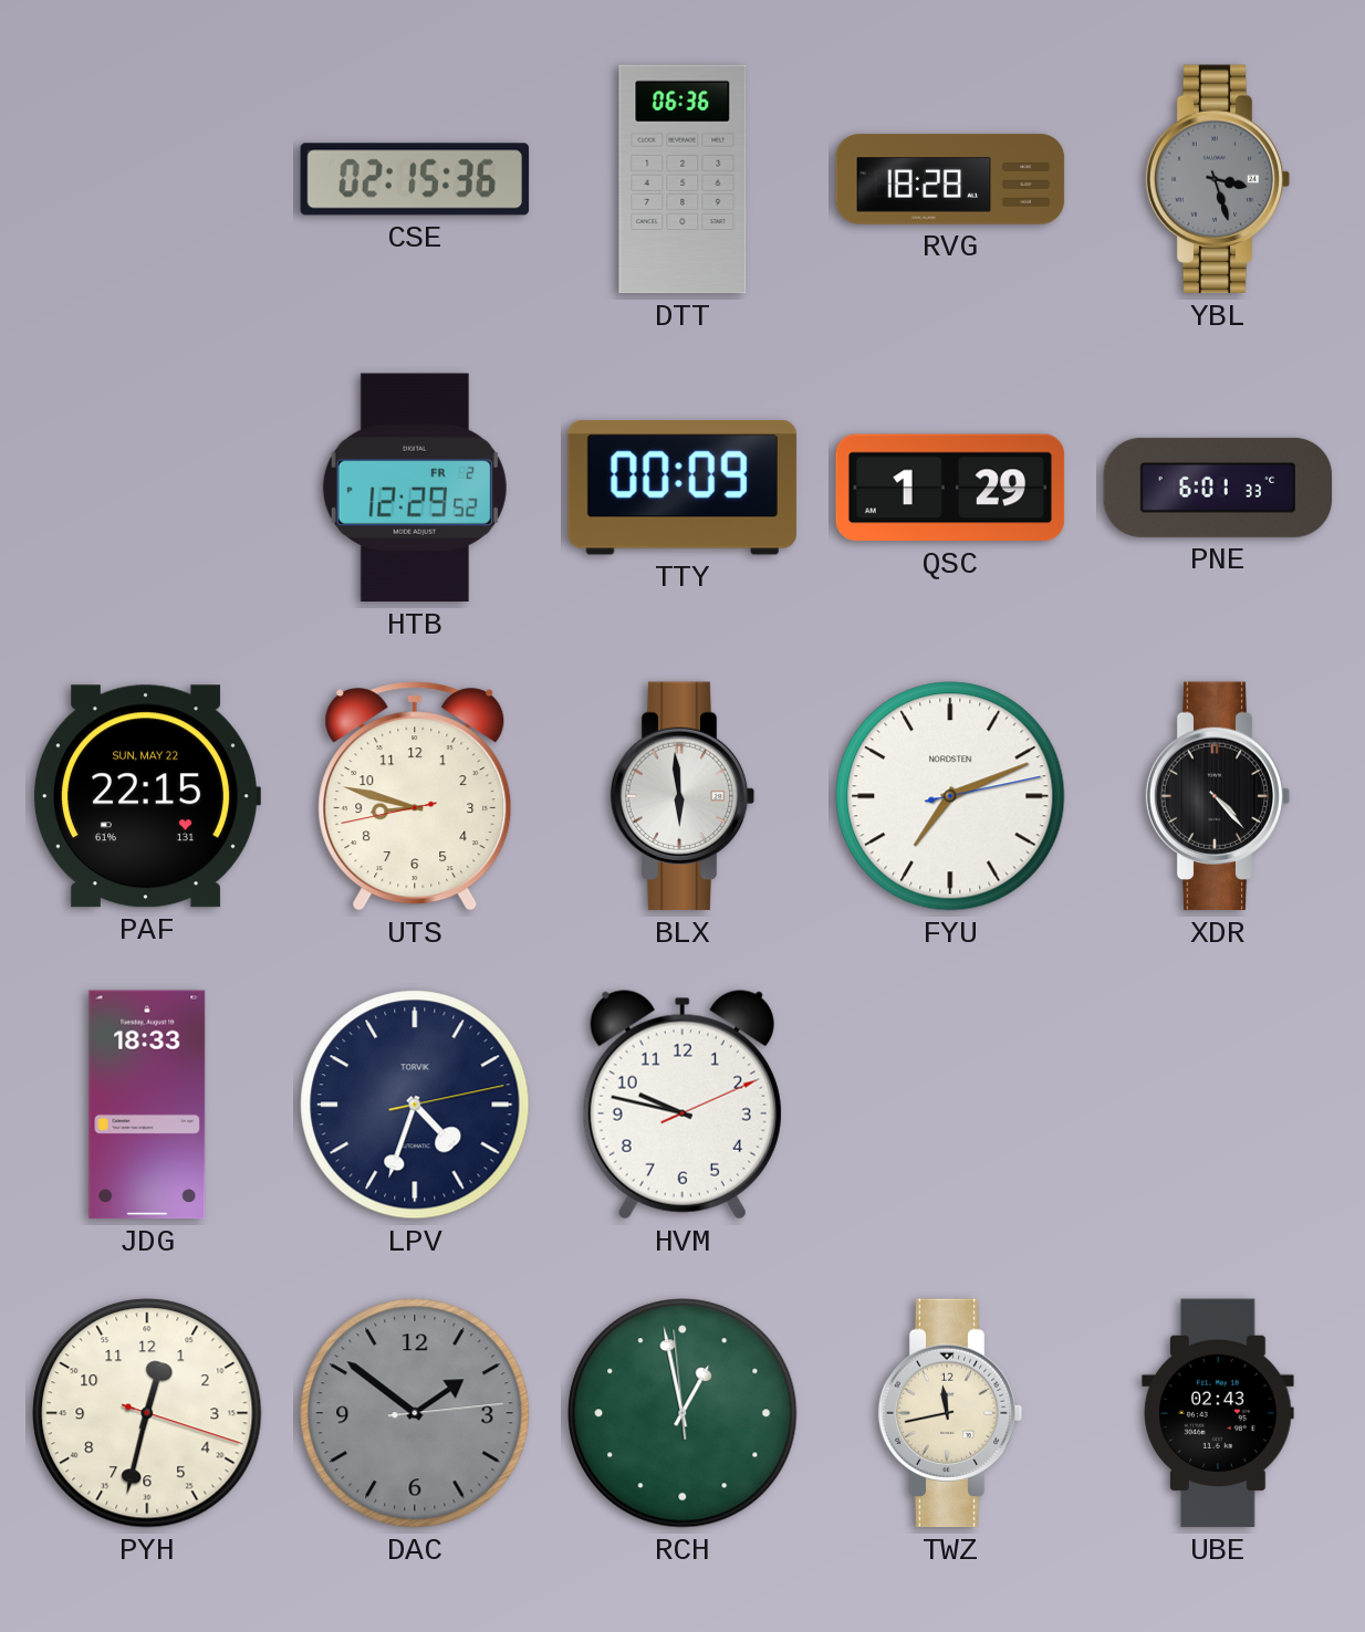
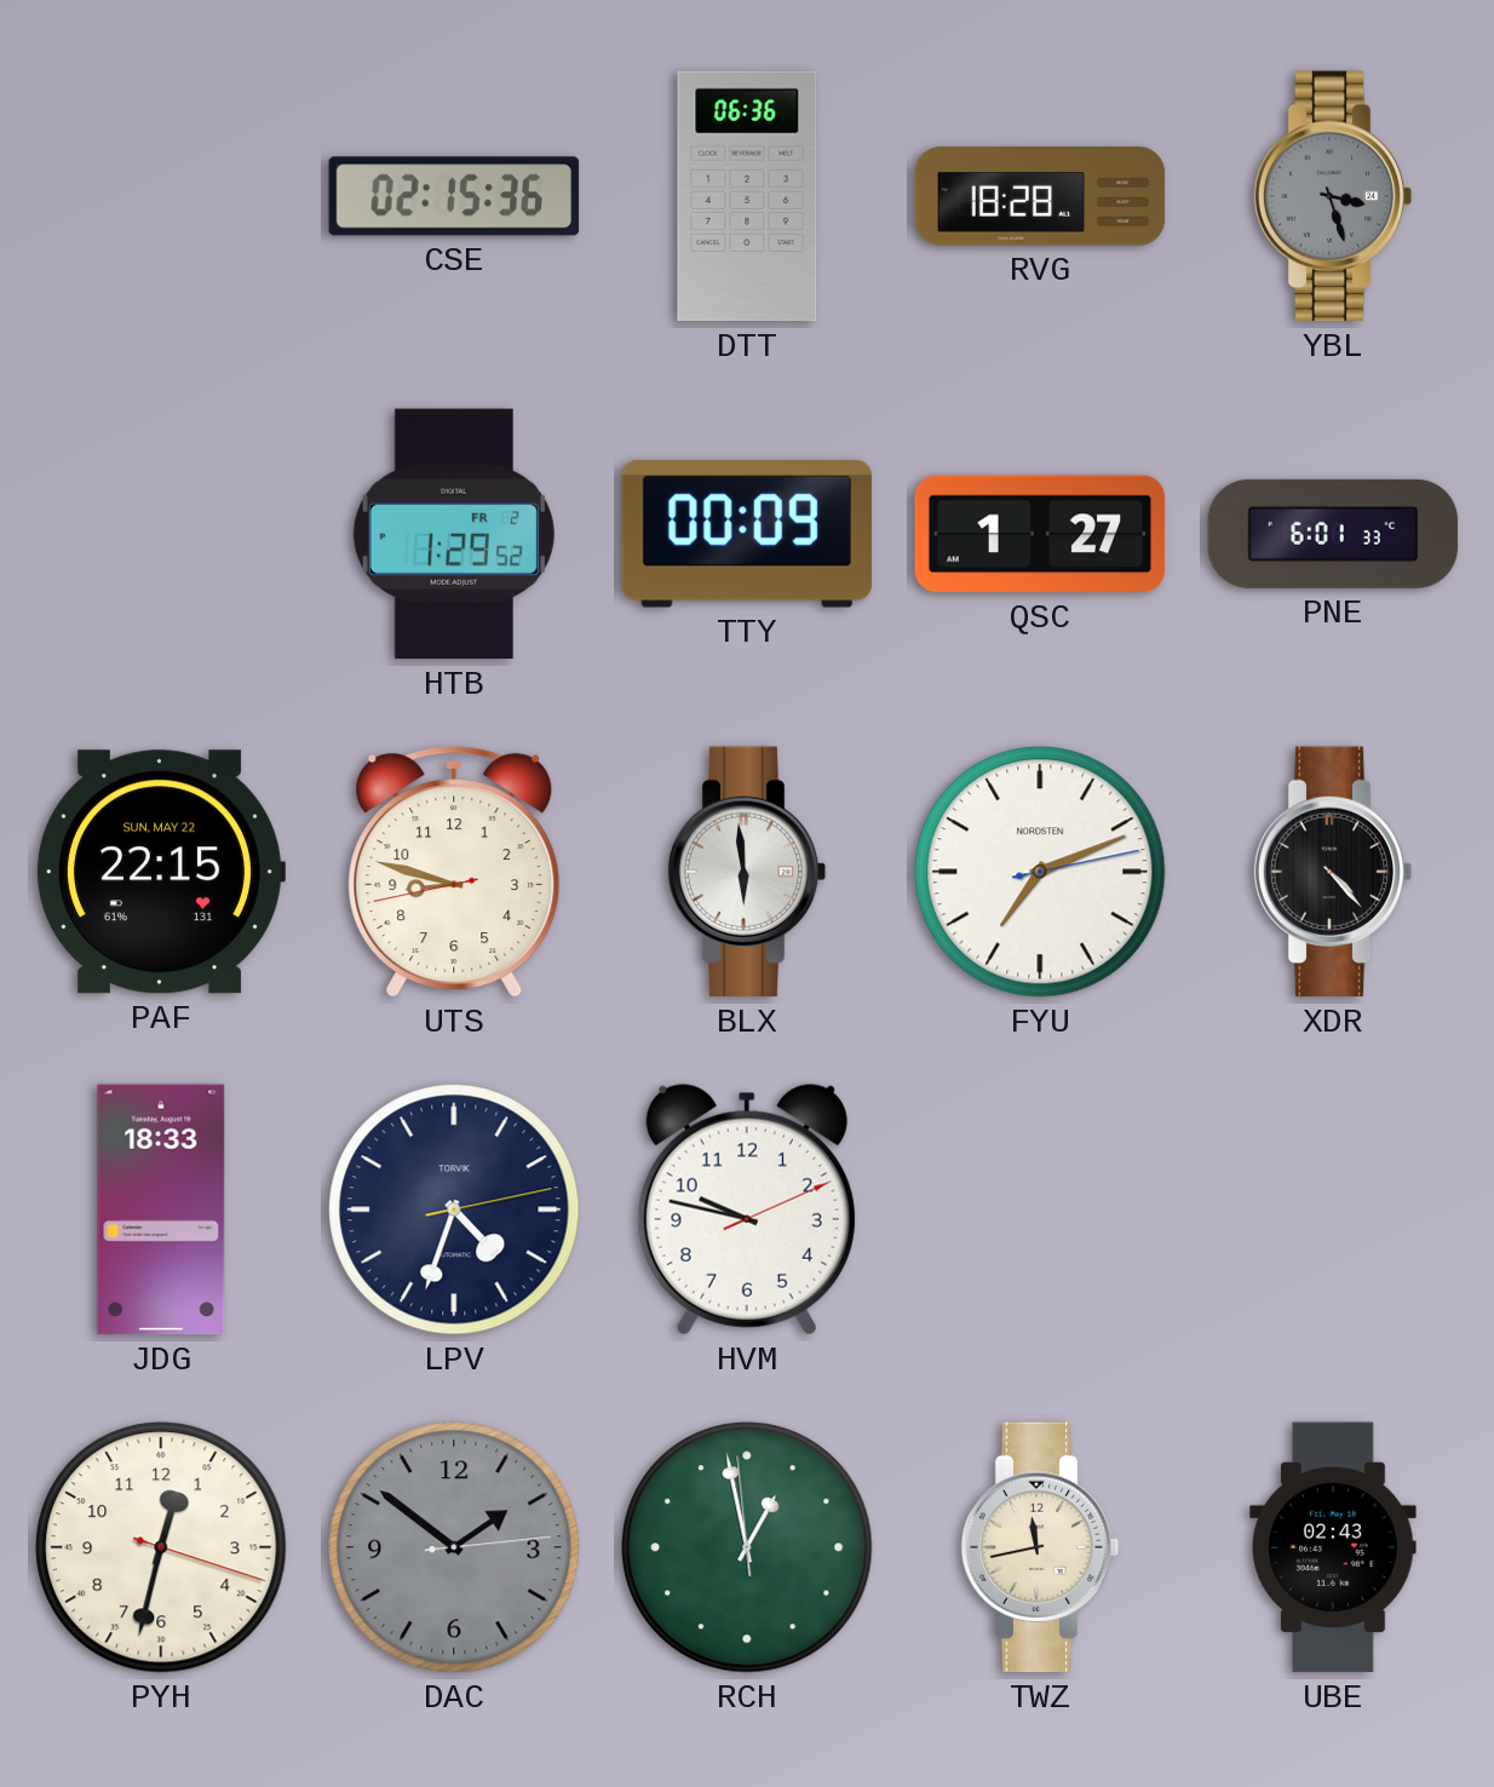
HTB: 12:29 -> 1:29
QSC: 1:29 -> 1:27
